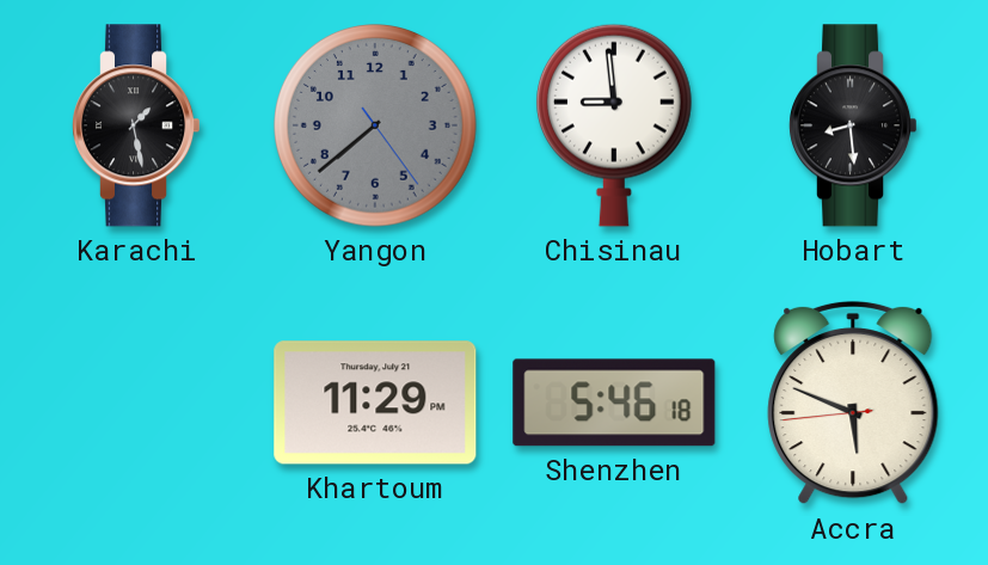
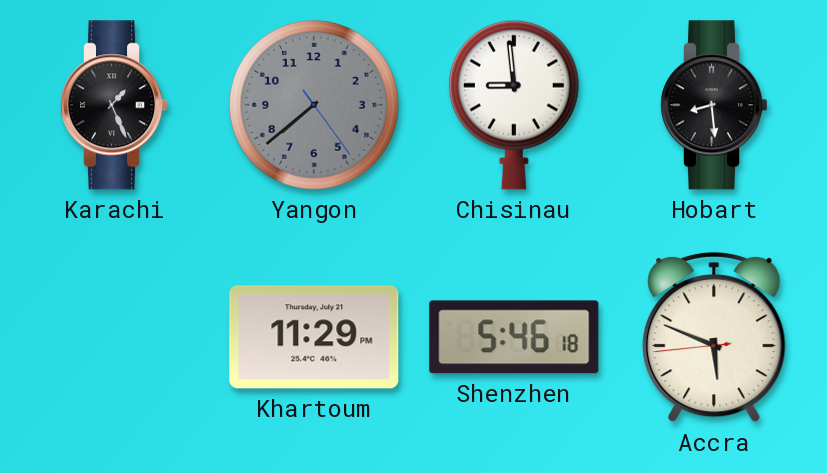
Karachi: 1:28 -> 1:26
